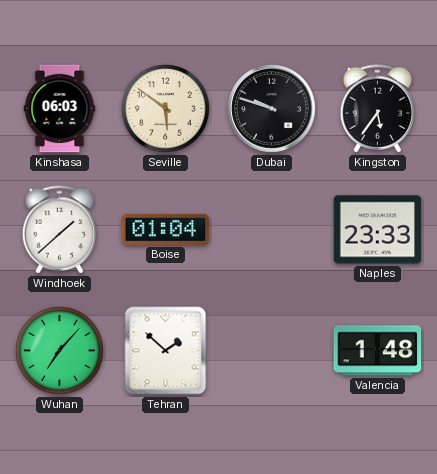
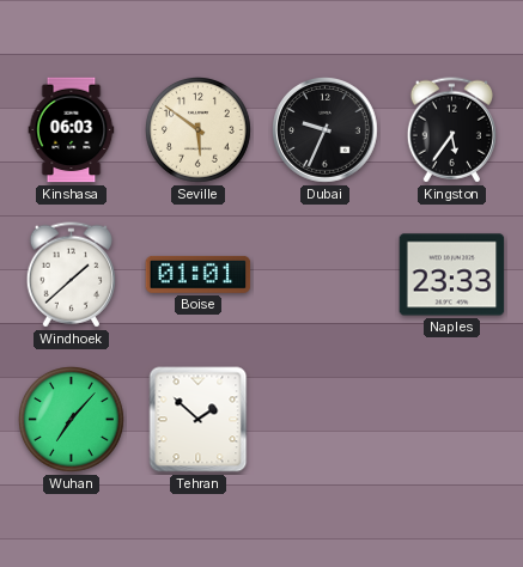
Dubai: 9:48 -> 9:34
Boise: 01:04 -> 01:01
Valencia: 1:48 -> none
